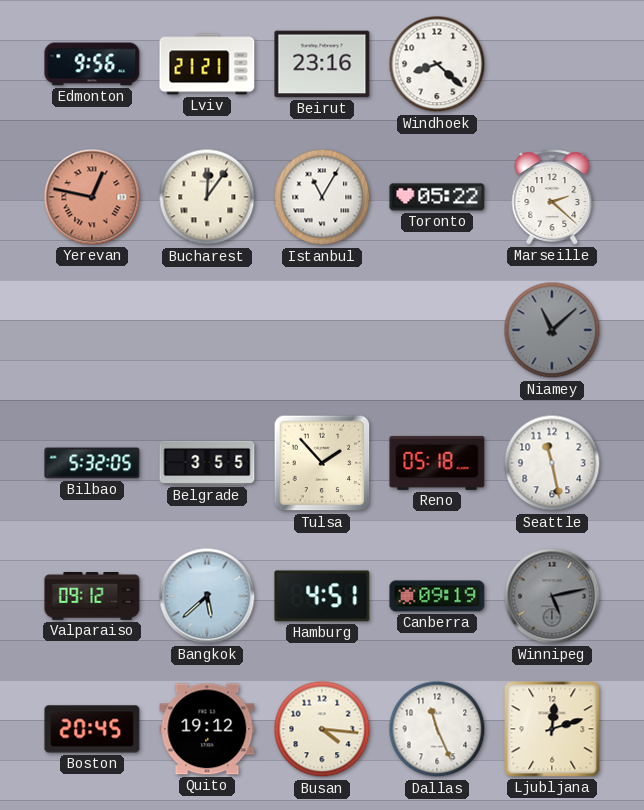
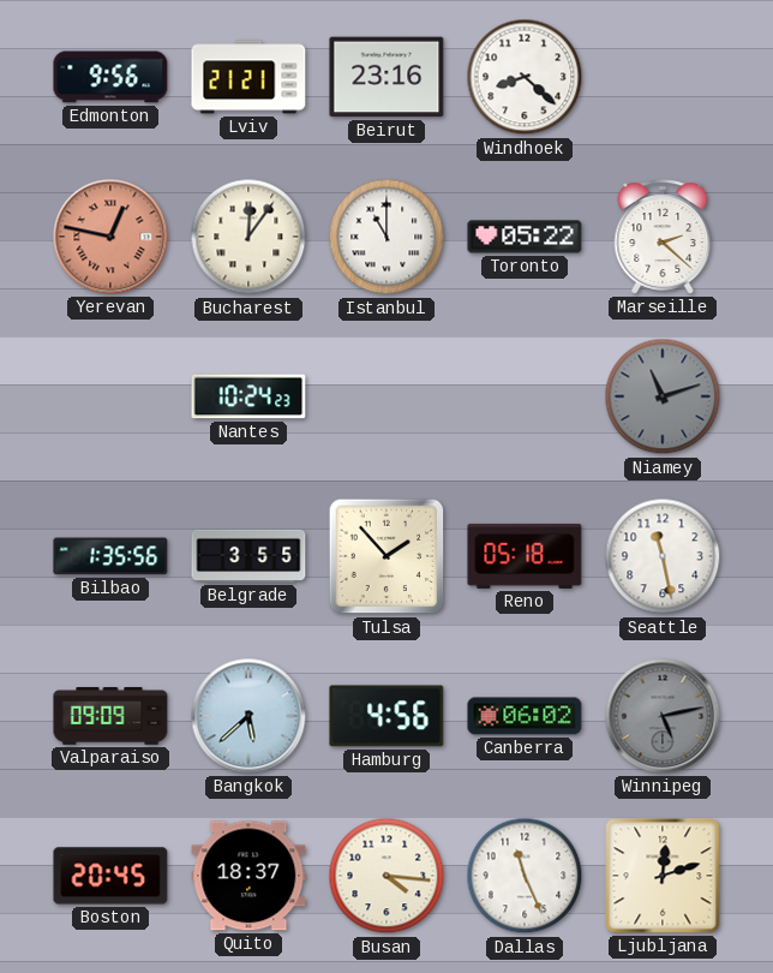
Istanbul: 11:05 -> 11:00
Nantes: none -> 10:24
Niamey: 11:08 -> 11:12
Bilbao: 5:32 -> 1:35
Valparaiso: 09:12 -> 09:09
Hamburg: 4:51 -> 4:56
Canberra: 09:19 -> 06:02
Quito: 19:12 -> 18:37
